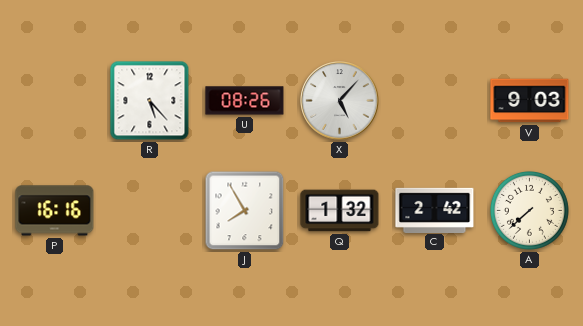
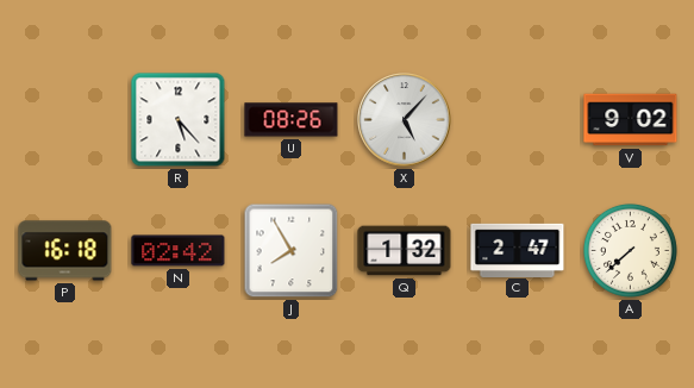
V: 9:03 -> 9:02
P: 16:16 -> 16:18
N: none -> 02:42
C: 2:42 -> 2:47
